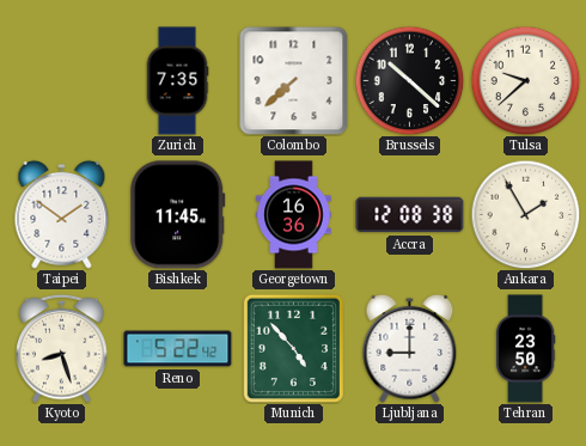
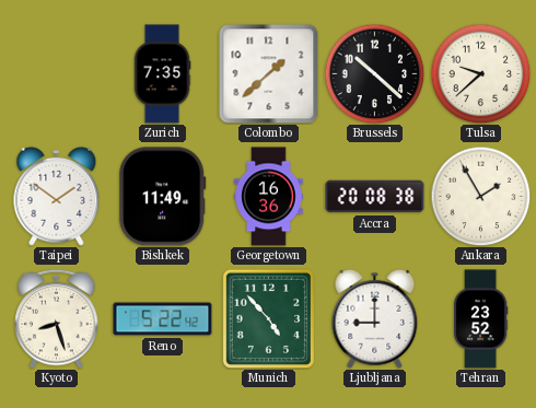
Colombo: 7:38 -> 1:38
Bishkek: 11:45 -> 11:49
Accra: 12:08 -> 20:08
Tehran: 23:50 -> 23:52
